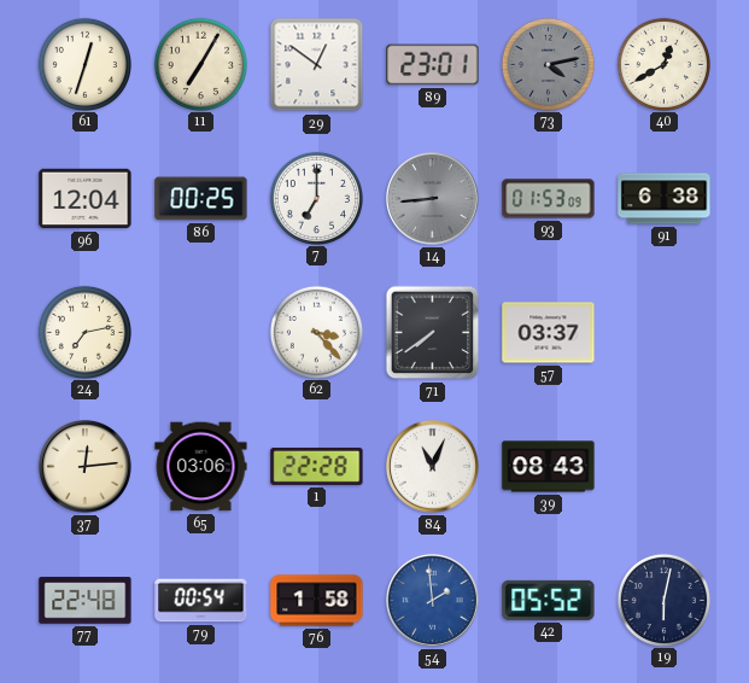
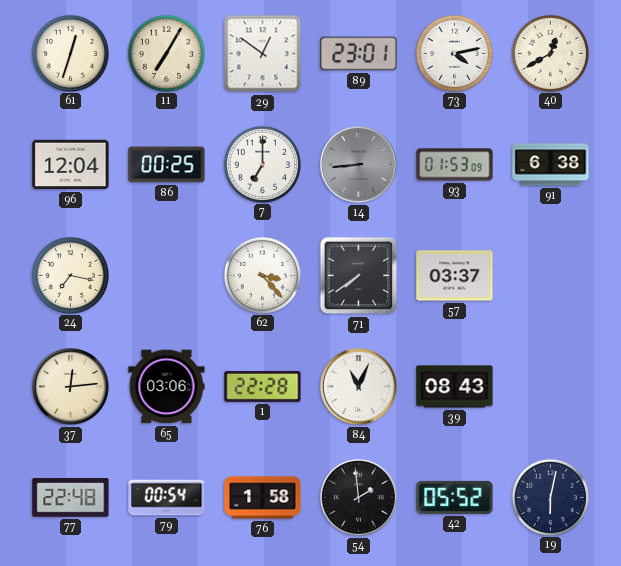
73 dial: grey -> white
24: 7:13 -> 7:17
54 dial: blue -> black
